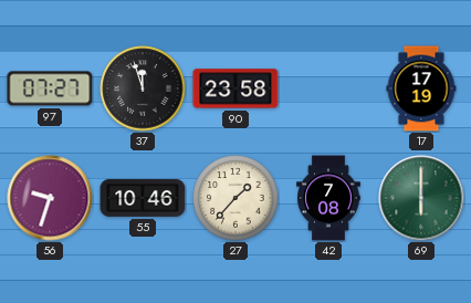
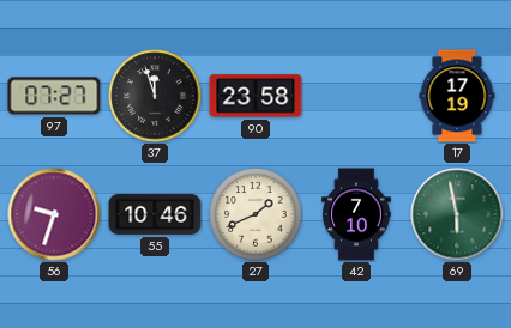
27: 1:37 -> 1:41
42: 7:08 -> 7:10
69: 6:00 -> 5:58
